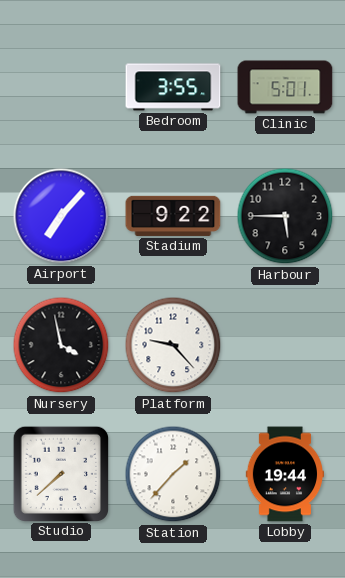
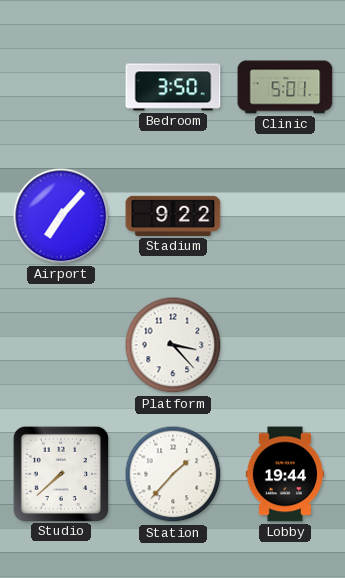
Bedroom: 3:55 -> 3:50
Harbour: 5:45 -> none
Nursery: 3:58 -> none
Platform: 9:23 -> 3:23
